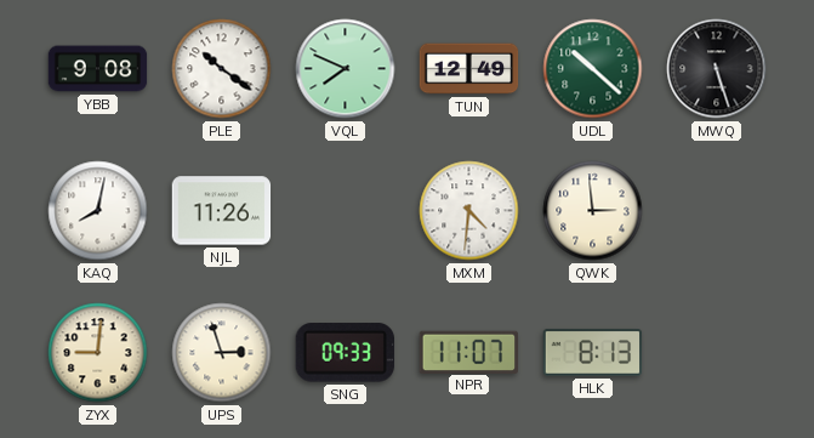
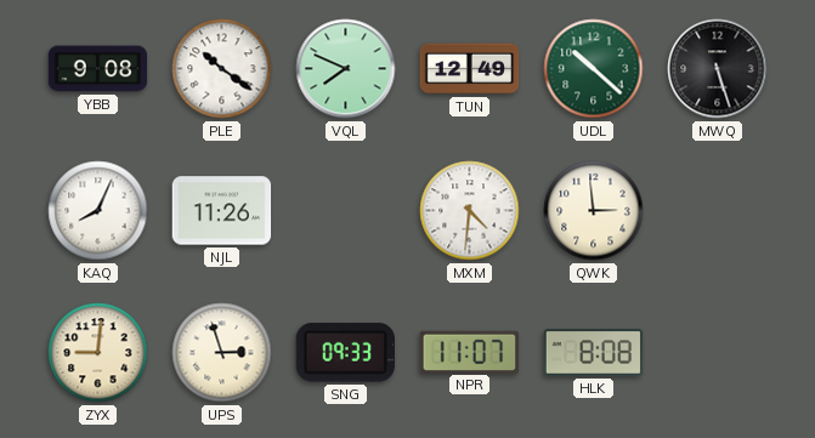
KAQ: 8:02 -> 8:04
HLK: 8:13 -> 8:08
